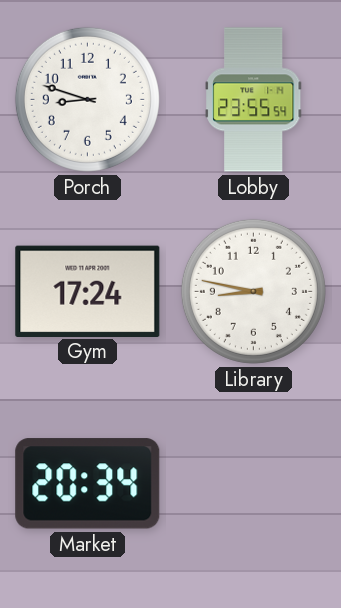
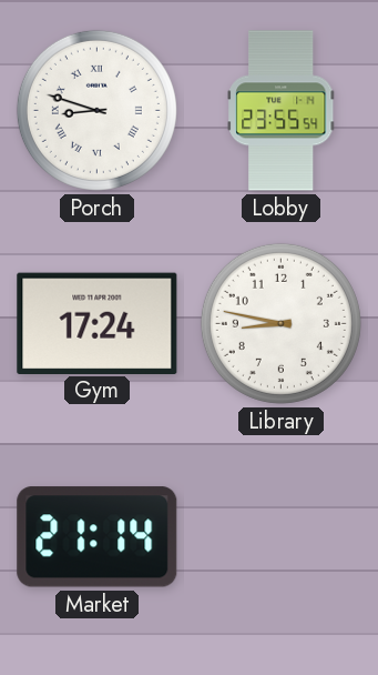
Porch numerals: Arabic -> Roman
Market: 20:34 -> 21:14
